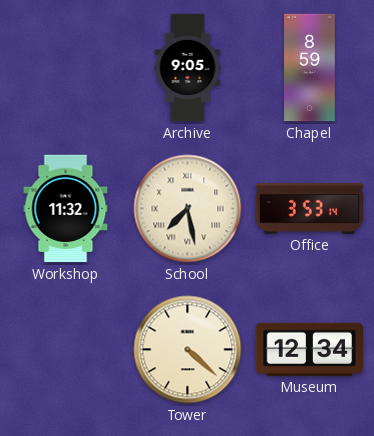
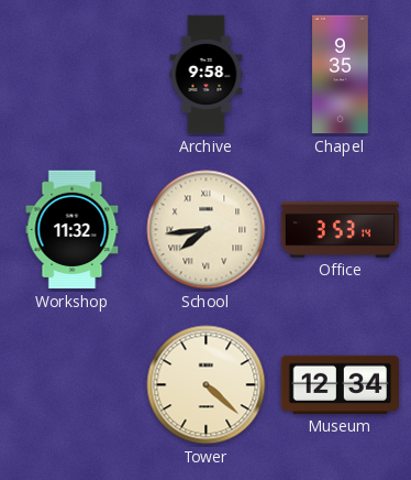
Archive: 9:05 -> 9:58
Chapel: 8:59 -> 9:35
School: 7:28 -> 7:44
